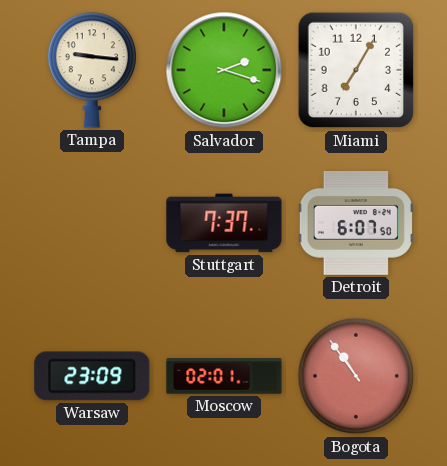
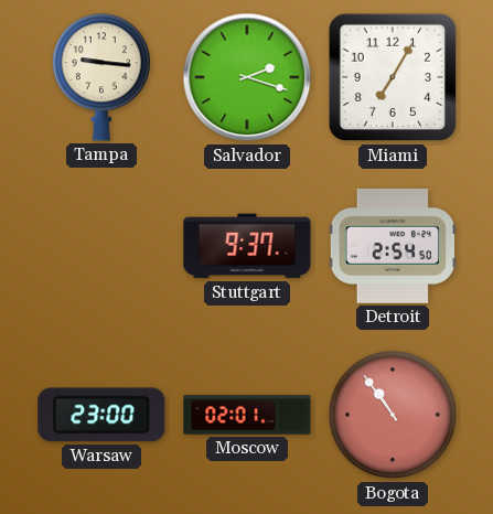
Stuttgart: 7:37 -> 9:37
Detroit: 6:07 -> 2:54
Warsaw: 23:09 -> 23:00
